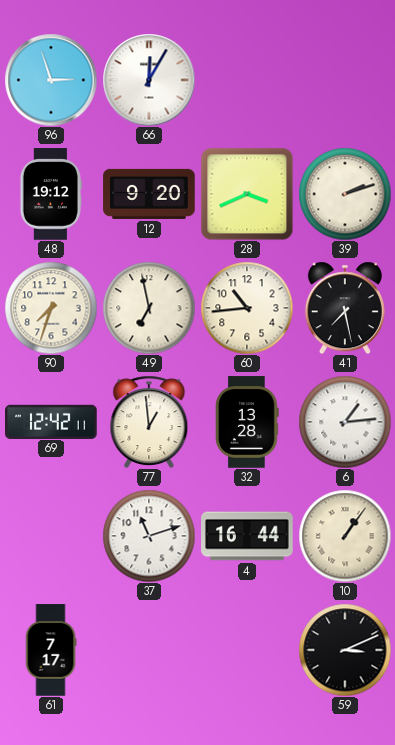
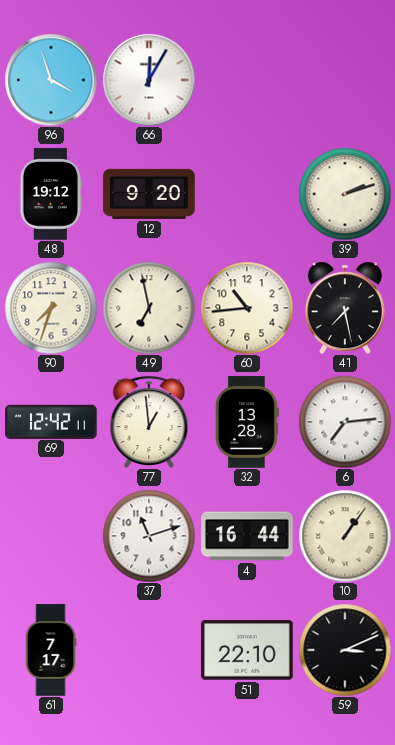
96: 2:57 -> 3:57
28: 3:41 -> none
6: 1:14 -> 7:14
51: none -> 22:10
